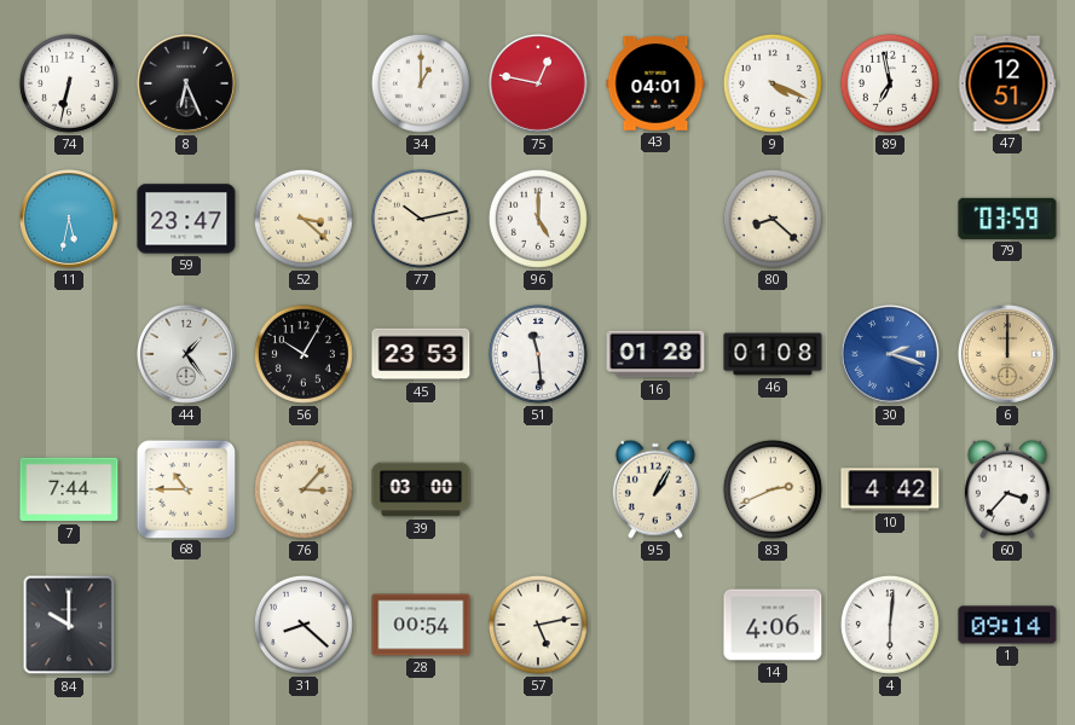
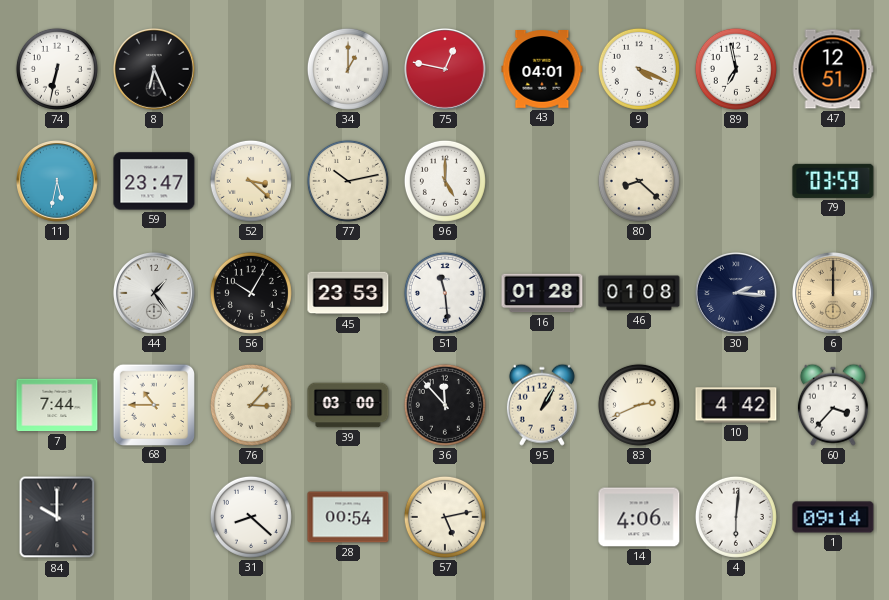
30: 2:18 -> 2:16
30 dial: blue -> navy
36: none -> 11:53
